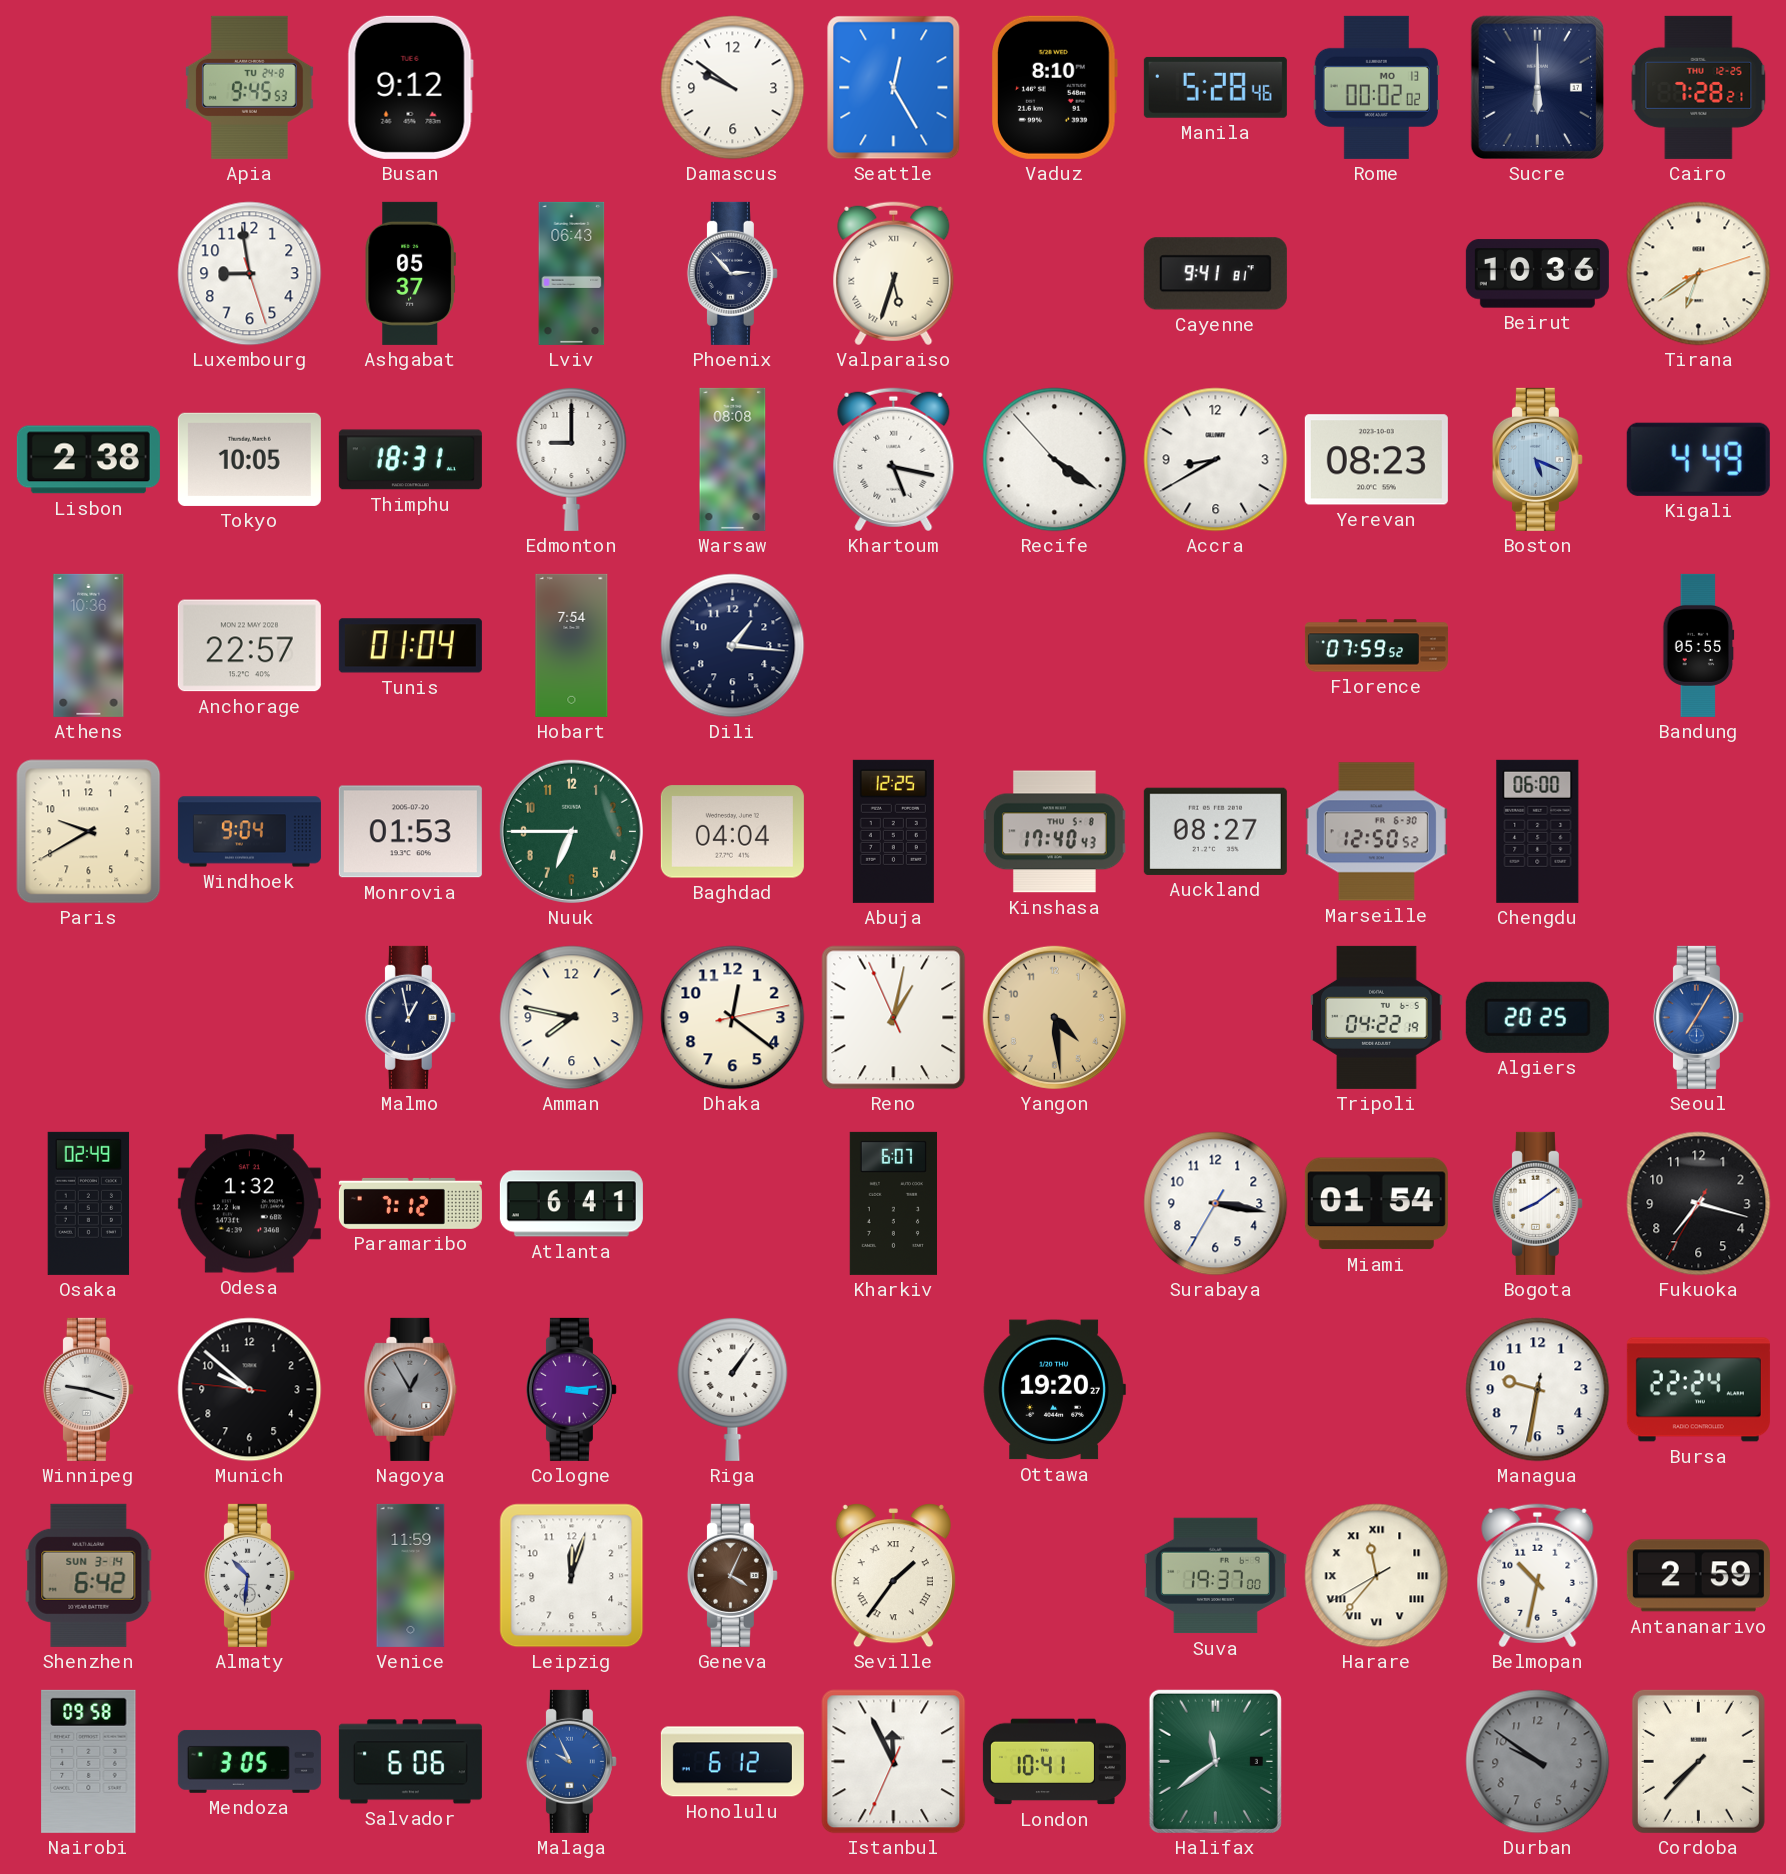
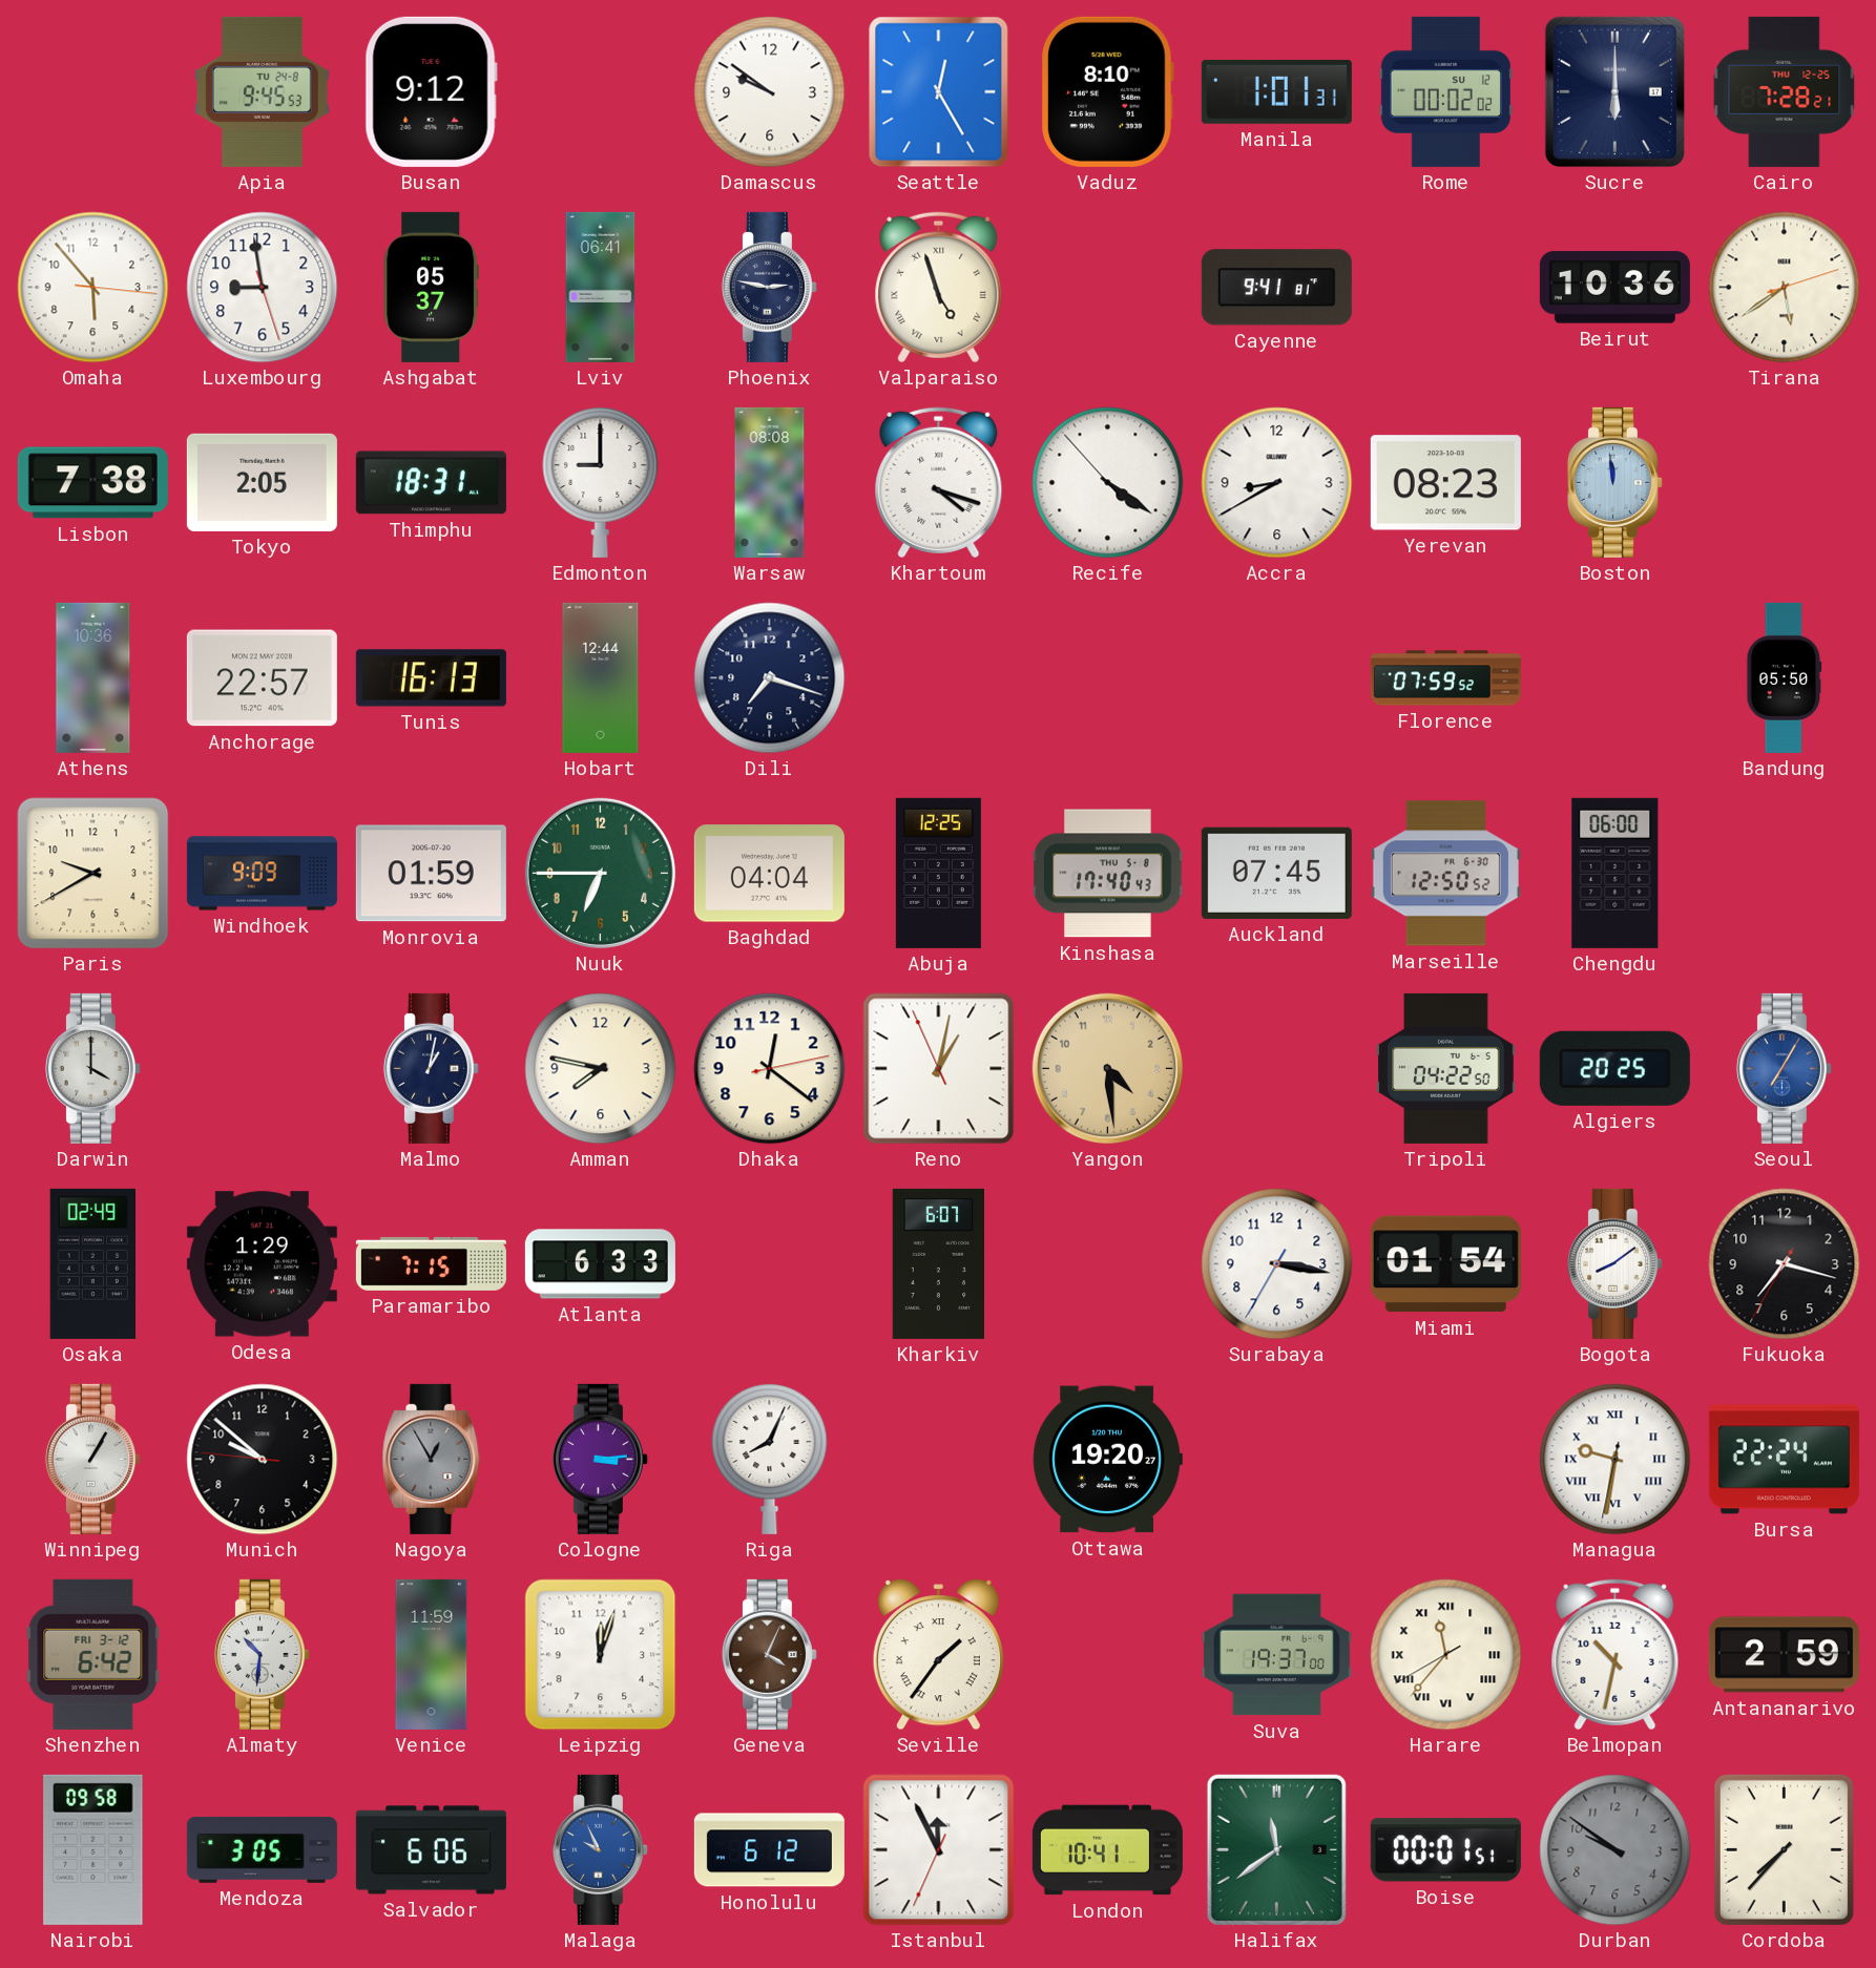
Manila: 5:28 -> 1:01
Rome date: MO 13 -> SU 12
Omaha: none -> 5:53
Lviv: 06:43 -> 06:41
Phoenix: 2:53 -> 2:47
Valparaiso: 5:33 -> 4:57
Tirana: 6:39 -> 5:39
Lisbon: 2:38 -> 7:38
Tokyo: 10:05 -> 2:05
Khartoum: 5:17 -> 4:18
Boston: 5:19 -> 11:59
Kigali: 4:49 -> none
Tunis: 01:04 -> 16:13
Hobart: 7:54 -> 12:44
Dili: 1:16 -> 7:18
Bandung: 05:55 -> 05:50
Windhoek: 9:04 -> 9:09
Monrovia: 01:53 -> 01:59
Auckland: 08:27 -> 07:45
Darwin: none -> 4:00
Malmo: 12:58 -> 1:02
Tripoli: 04:22:19 -> 04:22:50
Odesa: 1:32 -> 1:29
Paramaribo: 7:12 -> 7:15
Atlanta: 6:41 -> 6:33
Winnipeg: 9:18 -> 1:05
Riga: 1:06 -> 8:04
Managua numerals: Arabic -> Roman
Shenzhen date: SUN 3-14 -> FRI 3-12
Boise: none -> 00:01
